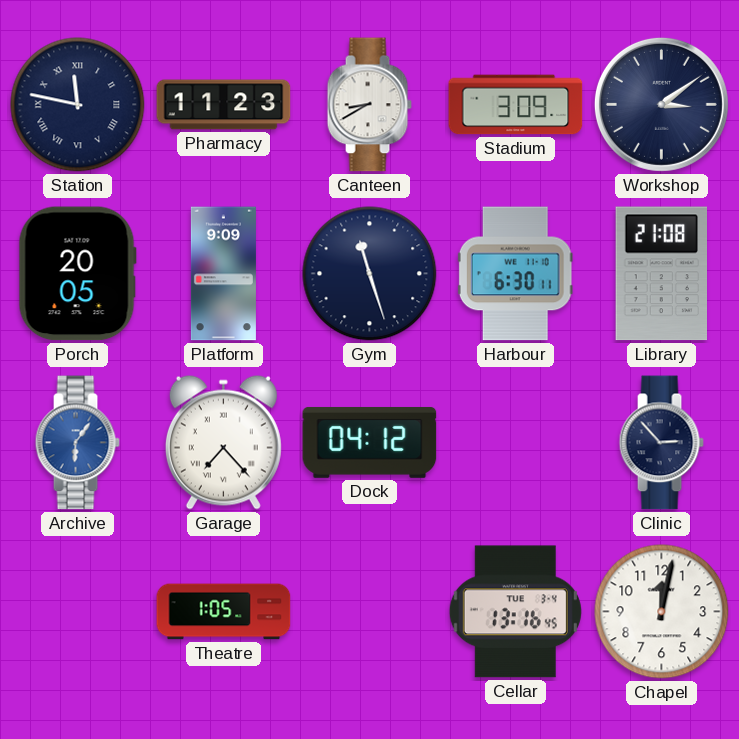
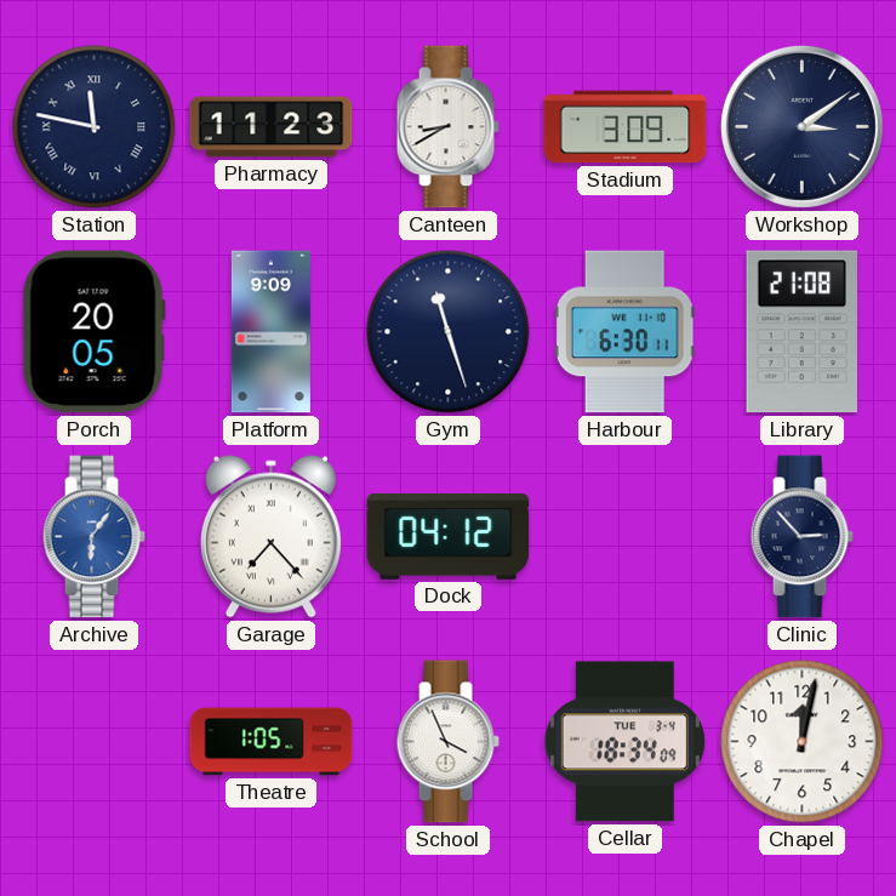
School: none -> 3:56
Cellar: 13:16 -> 18:34
